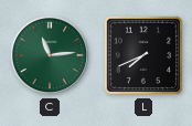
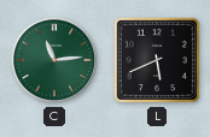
L: 7:41 -> 5:41
